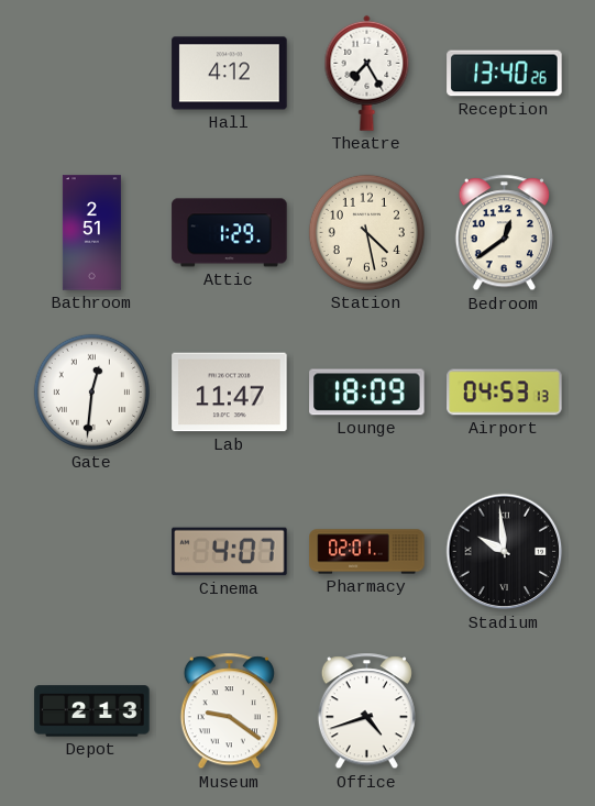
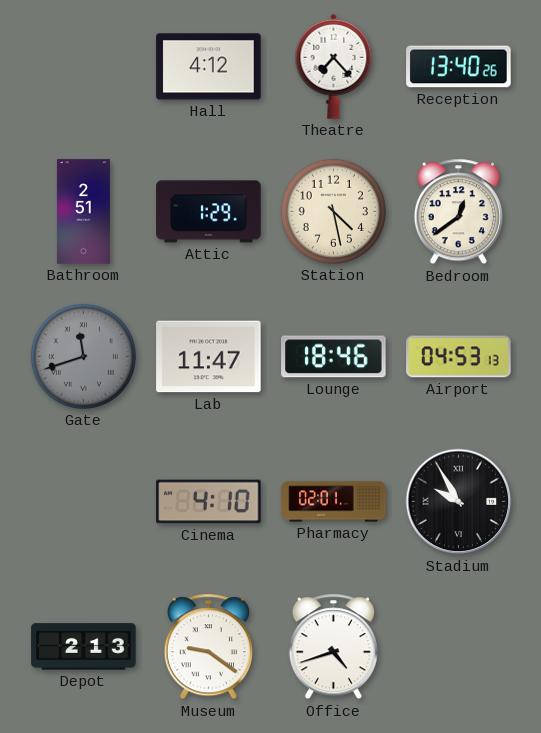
Theatre: 7:25 -> 7:23
Gate: 12:31 -> 11:42
Gate dial: white -> grey
Lounge: 18:09 -> 18:46
Cinema: 4:07 -> 4:10
Stadium: 9:59 -> 9:55
